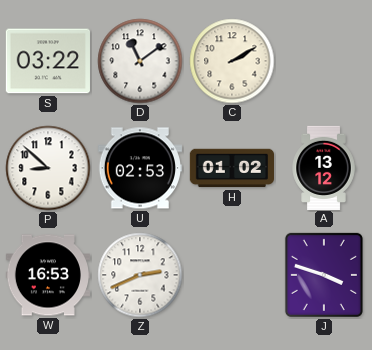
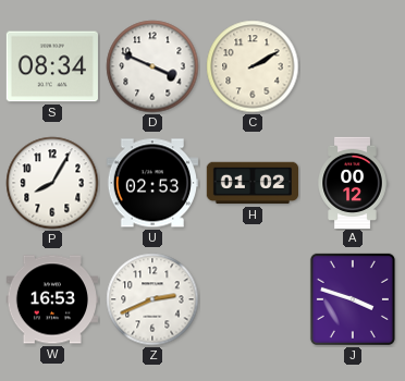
S: 03:22 -> 08:34
D: 11:09 -> 3:49
P: 8:52 -> 8:05
A: 13:12 -> 00:12
